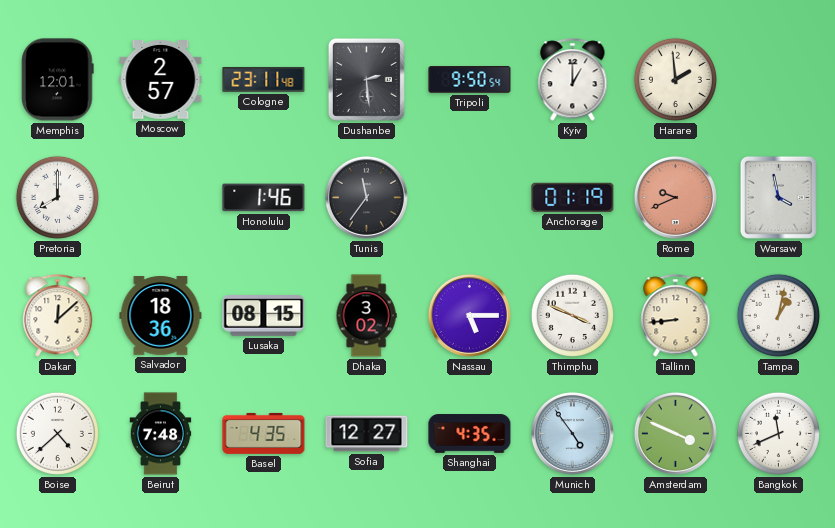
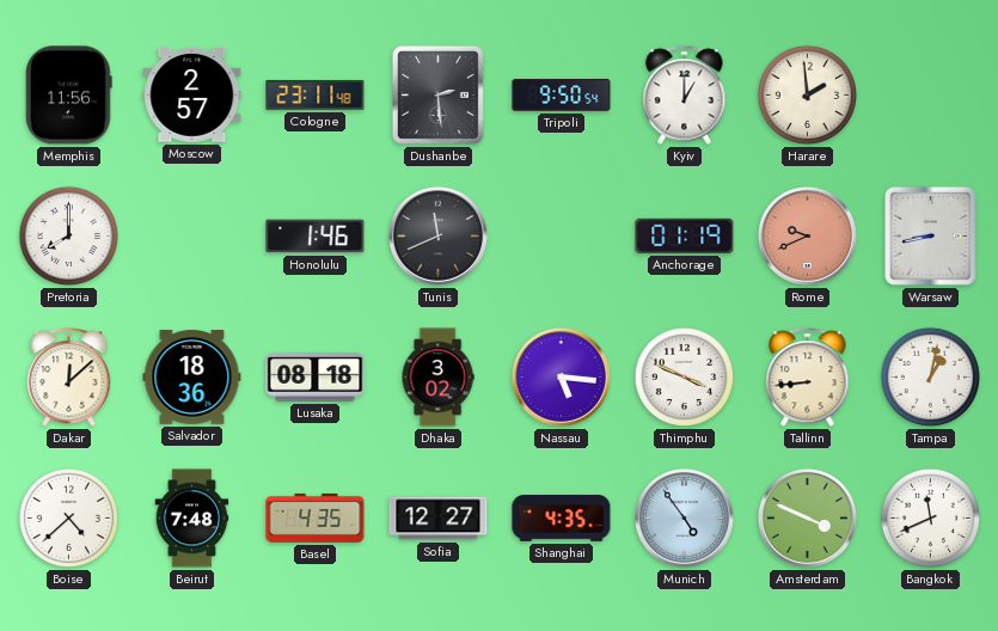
Memphis: 12:01 -> 11:56
Tunis: 11:36 -> 11:41
Warsaw: 3:58 -> 8:43
Lusaka: 08:15 -> 08:18
Nassau: 5:15 -> 5:16
